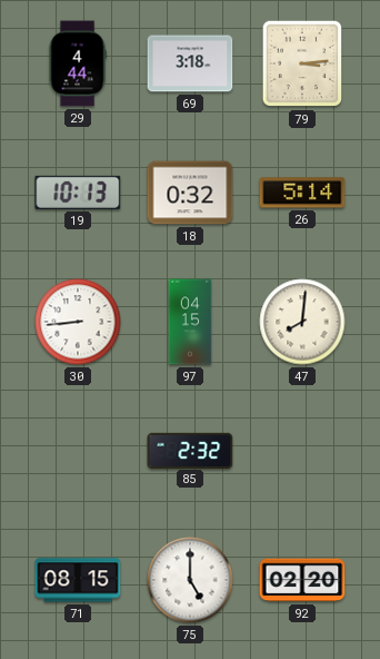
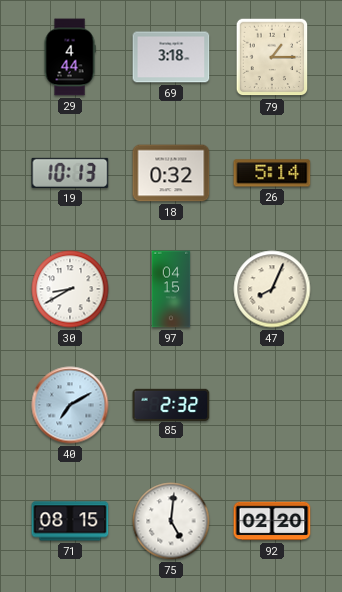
79: 3:14 -> 1:15
30: 8:44 -> 8:40
47: 8:01 -> 8:04
40: none -> 7:10
75: 5:00 -> 5:01
